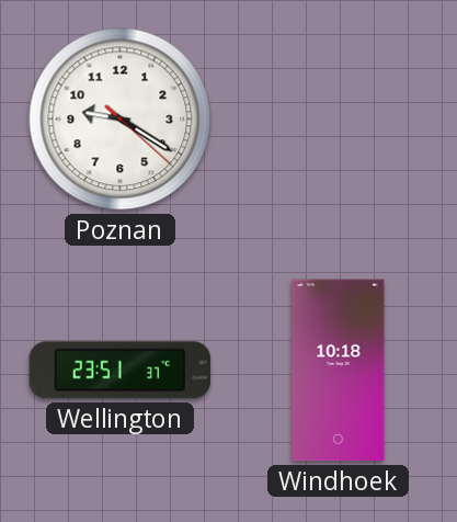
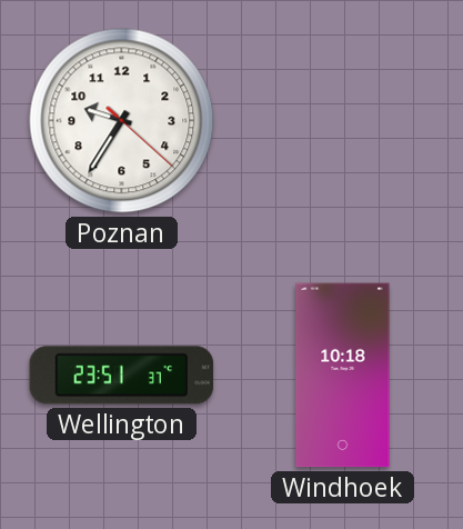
Poznan: 9:20 -> 9:35
